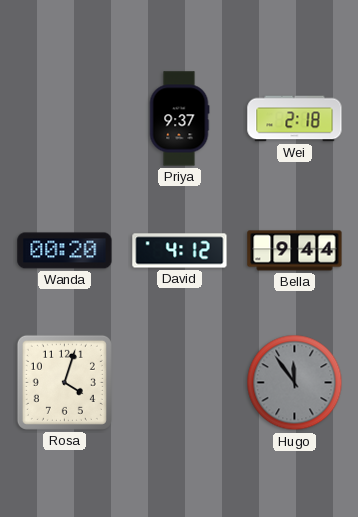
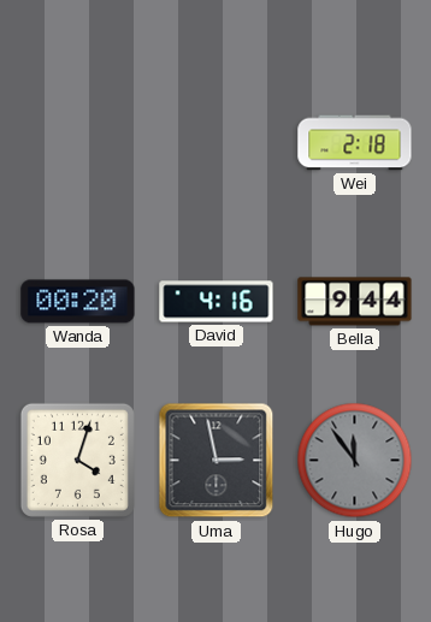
Priya: 9:37 -> none
David: 4:12 -> 4:16
Uma: none -> 2:58
